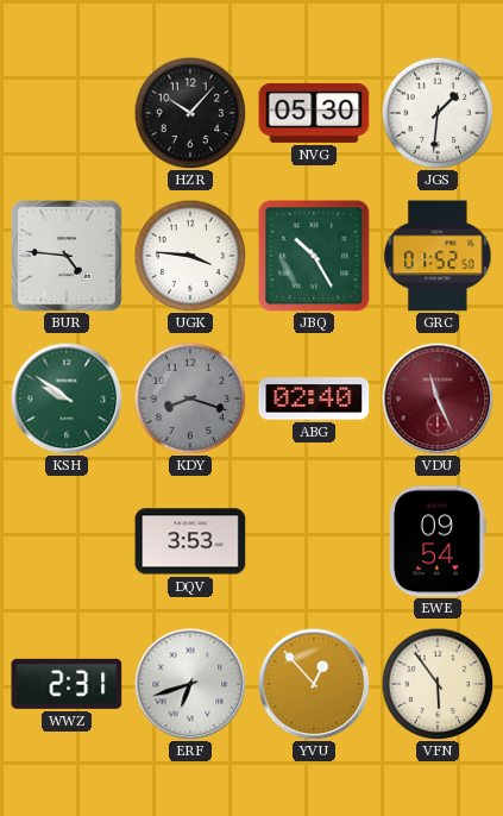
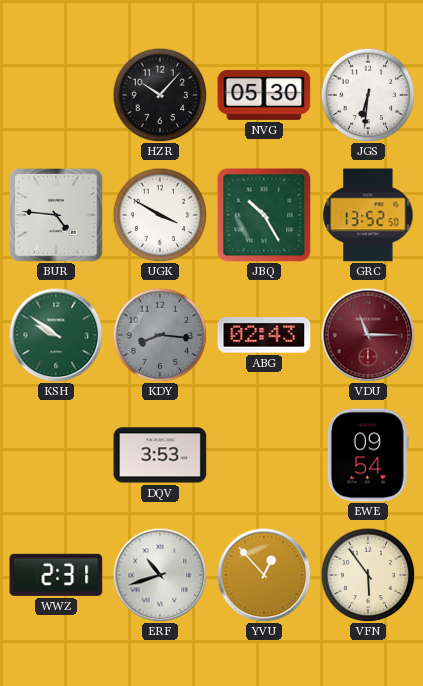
JGS: 1:31 -> 6:31
UGK: 3:46 -> 3:50
GRC: 01:52 -> 13:52
KDY: 8:18 -> 8:16
ABG: 02:40 -> 02:43
VDU: 11:26 -> 11:15
ERF: 6:42 -> 10:42
